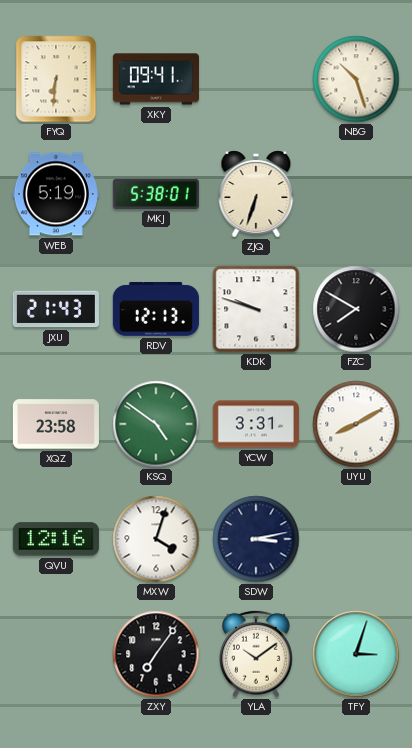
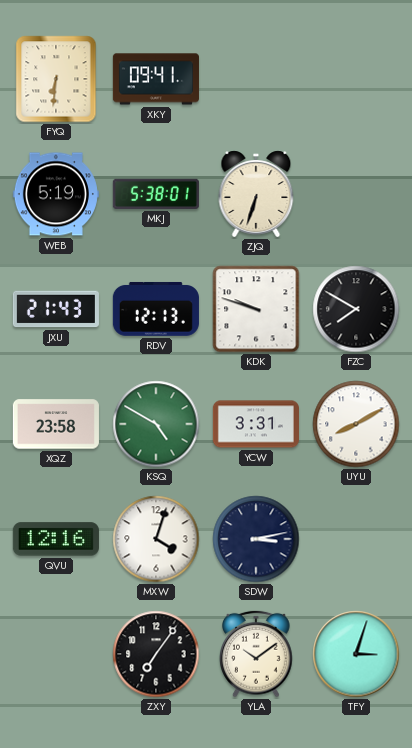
NBG: 10:27 -> none
KSQ: 4:51 -> 4:50
